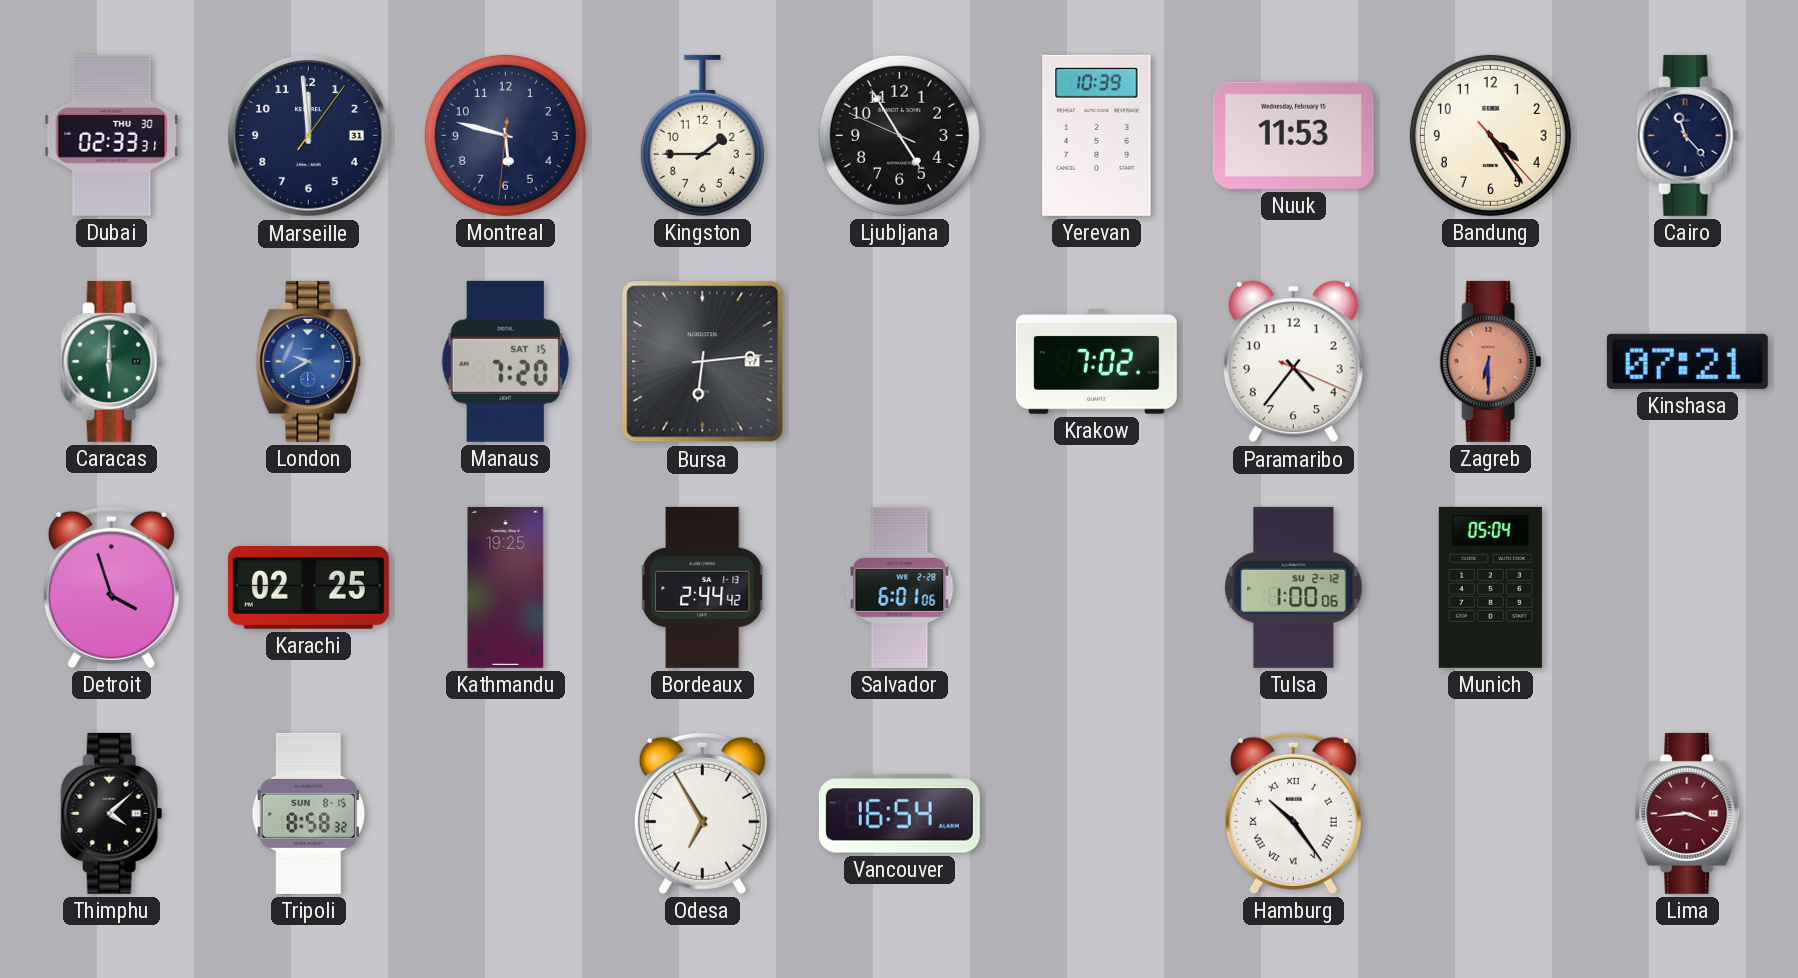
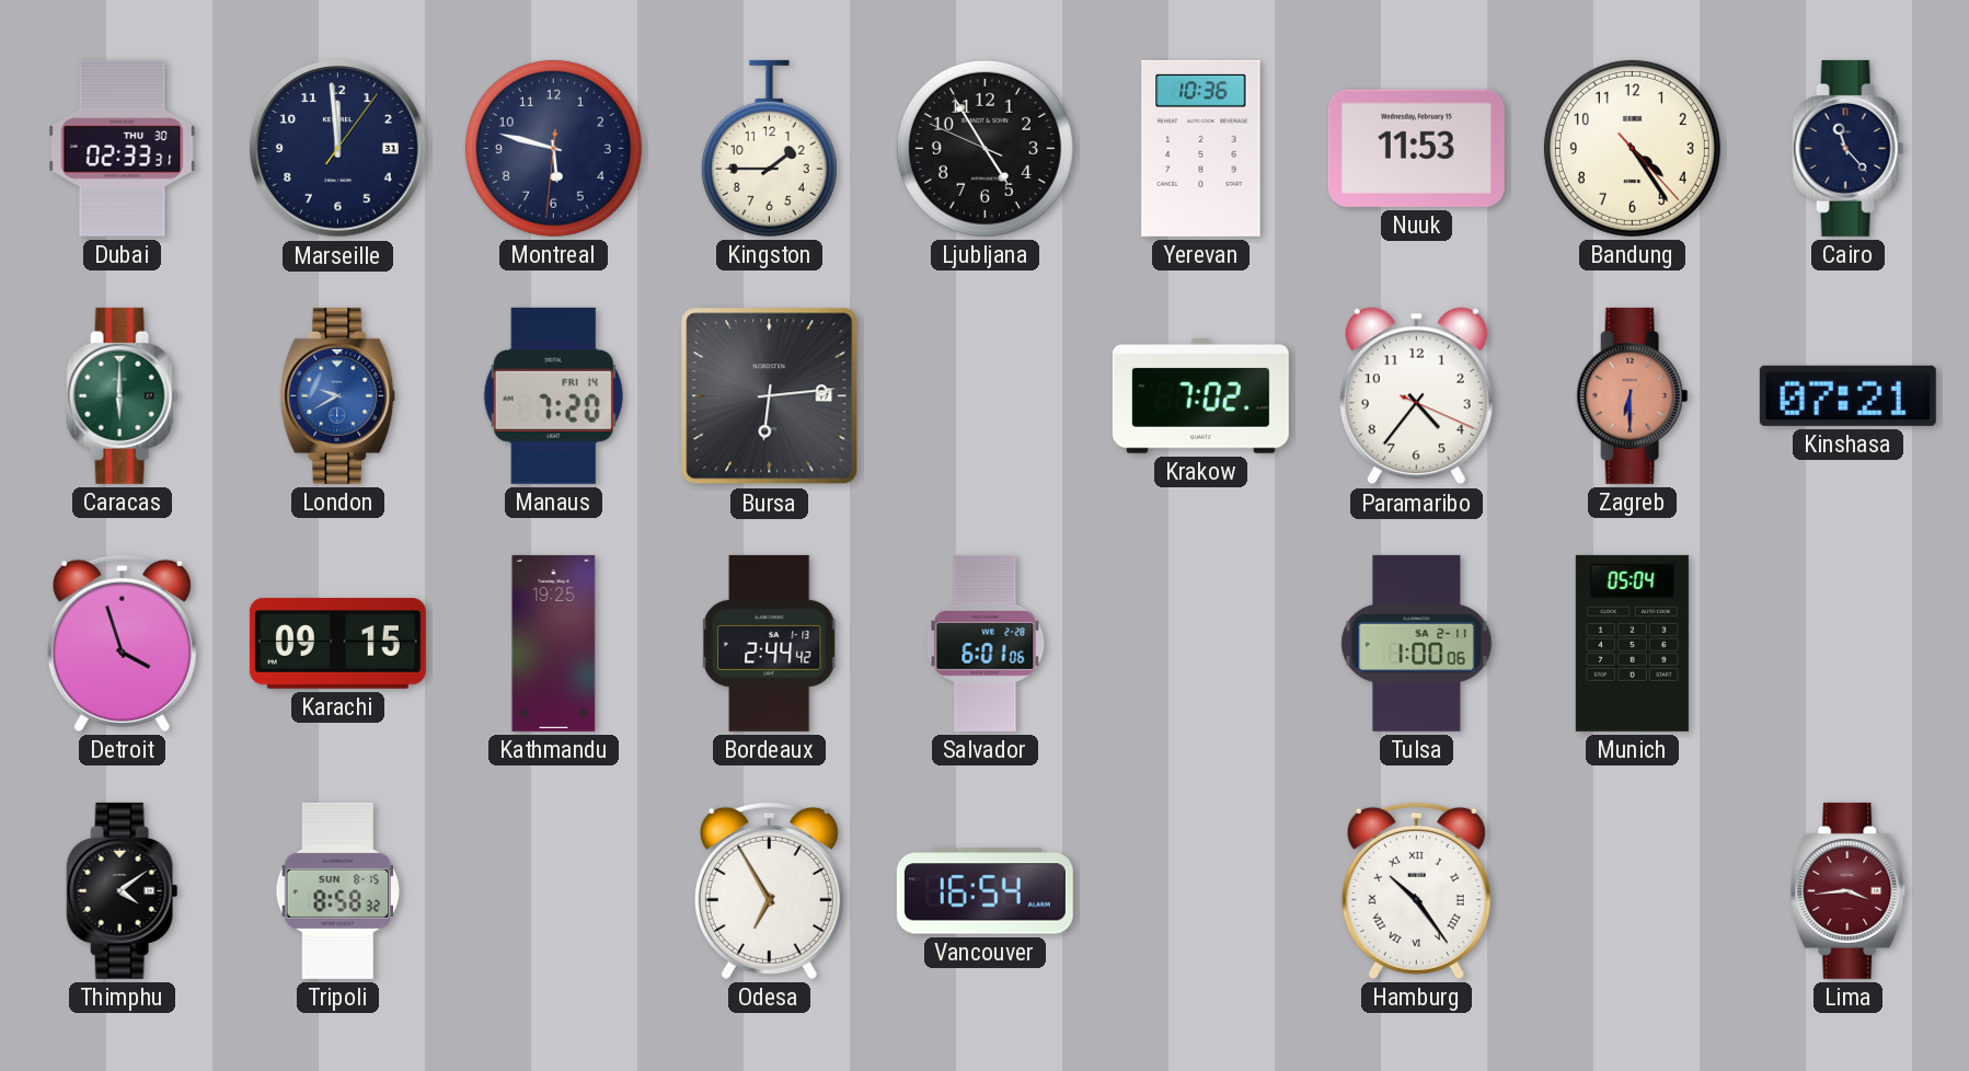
Yerevan: 10:39 -> 10:36
Manaus date: SAT 15 -> FRI 14
Karachi: 02:25 -> 09:15
Tulsa date: SU 2-12 -> SA 2-11
Thimphu: 4:08 -> 4:09
